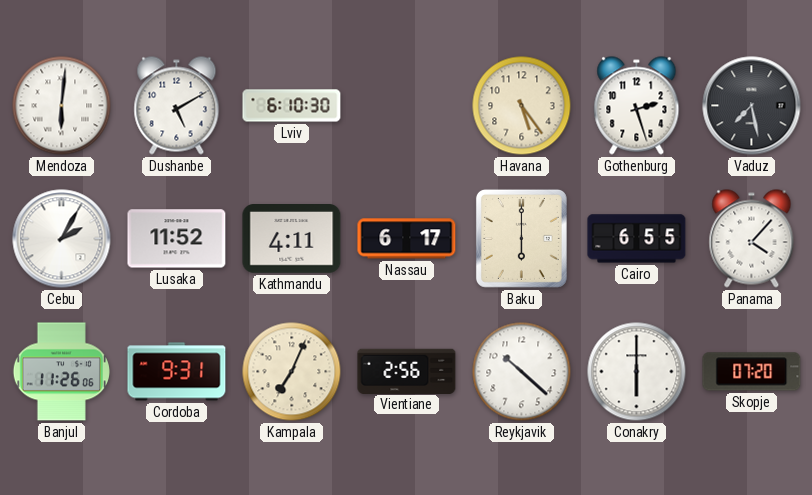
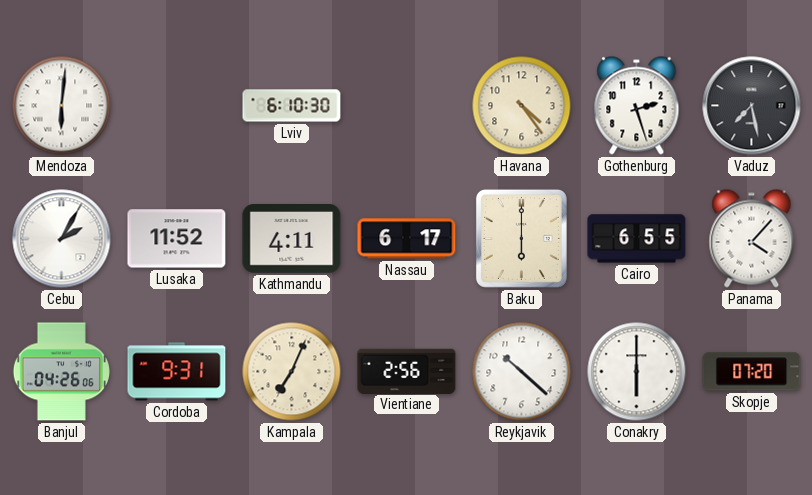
Dushanbe: 5:10 -> none
Havana: 5:24 -> 4:24
Banjul: 11:26 -> 04:26
